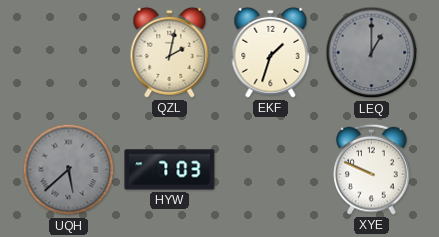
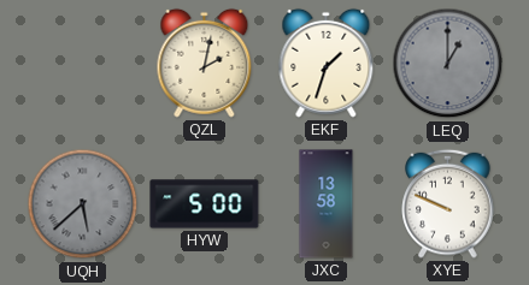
HYW: 7:03 -> 5:00
JXC: none -> 13:58
